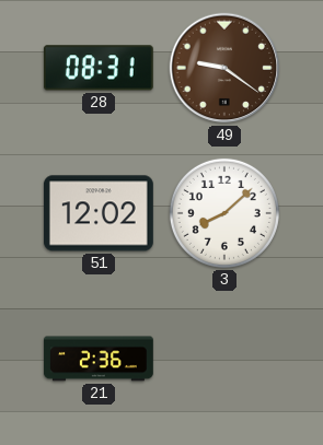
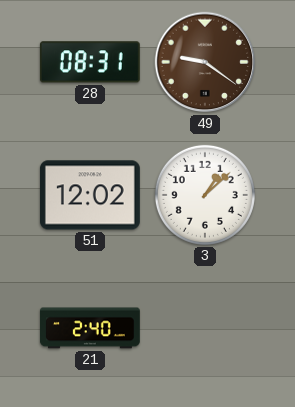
3: 8:08 -> 1:08
21: 2:36 -> 2:40
